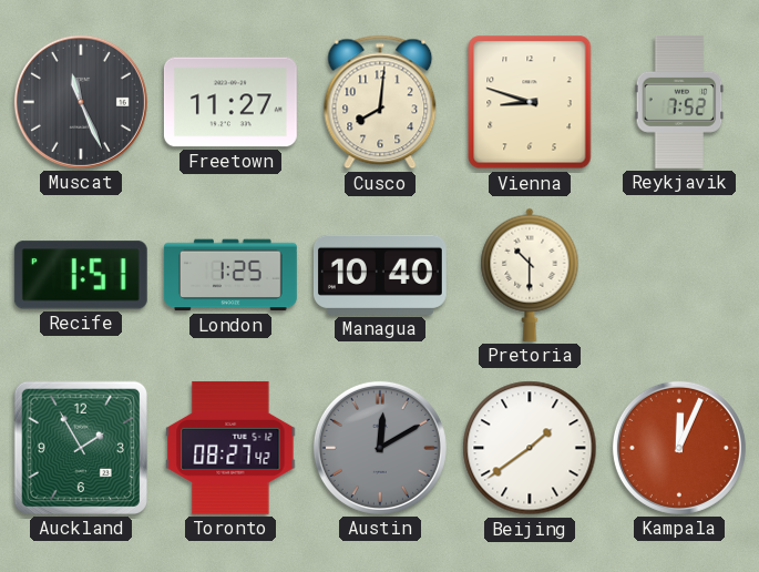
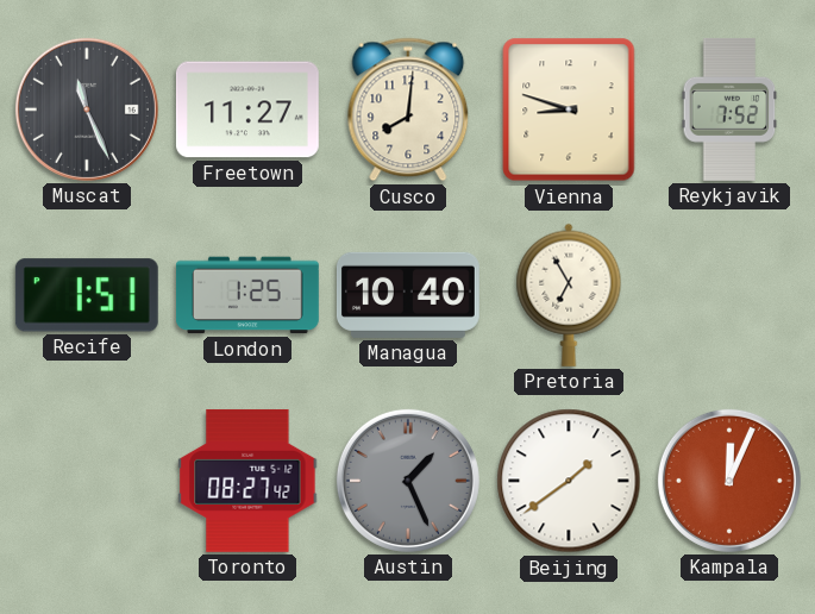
Pretoria: 10:30 -> 6:55
Auckland: 1:55 -> none
Austin: 12:10 -> 1:26
